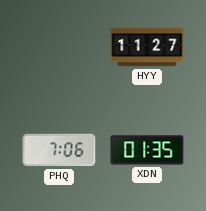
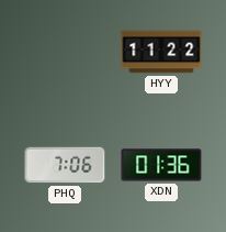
HYY: 11:27 -> 11:22
XDN: 01:35 -> 01:36
